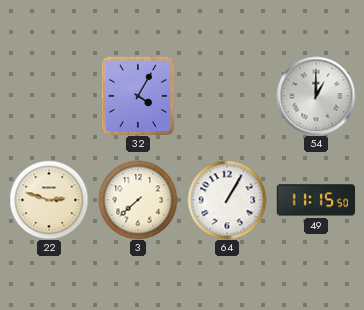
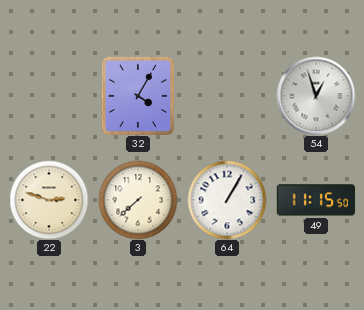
54: 1:00 -> 12:57
